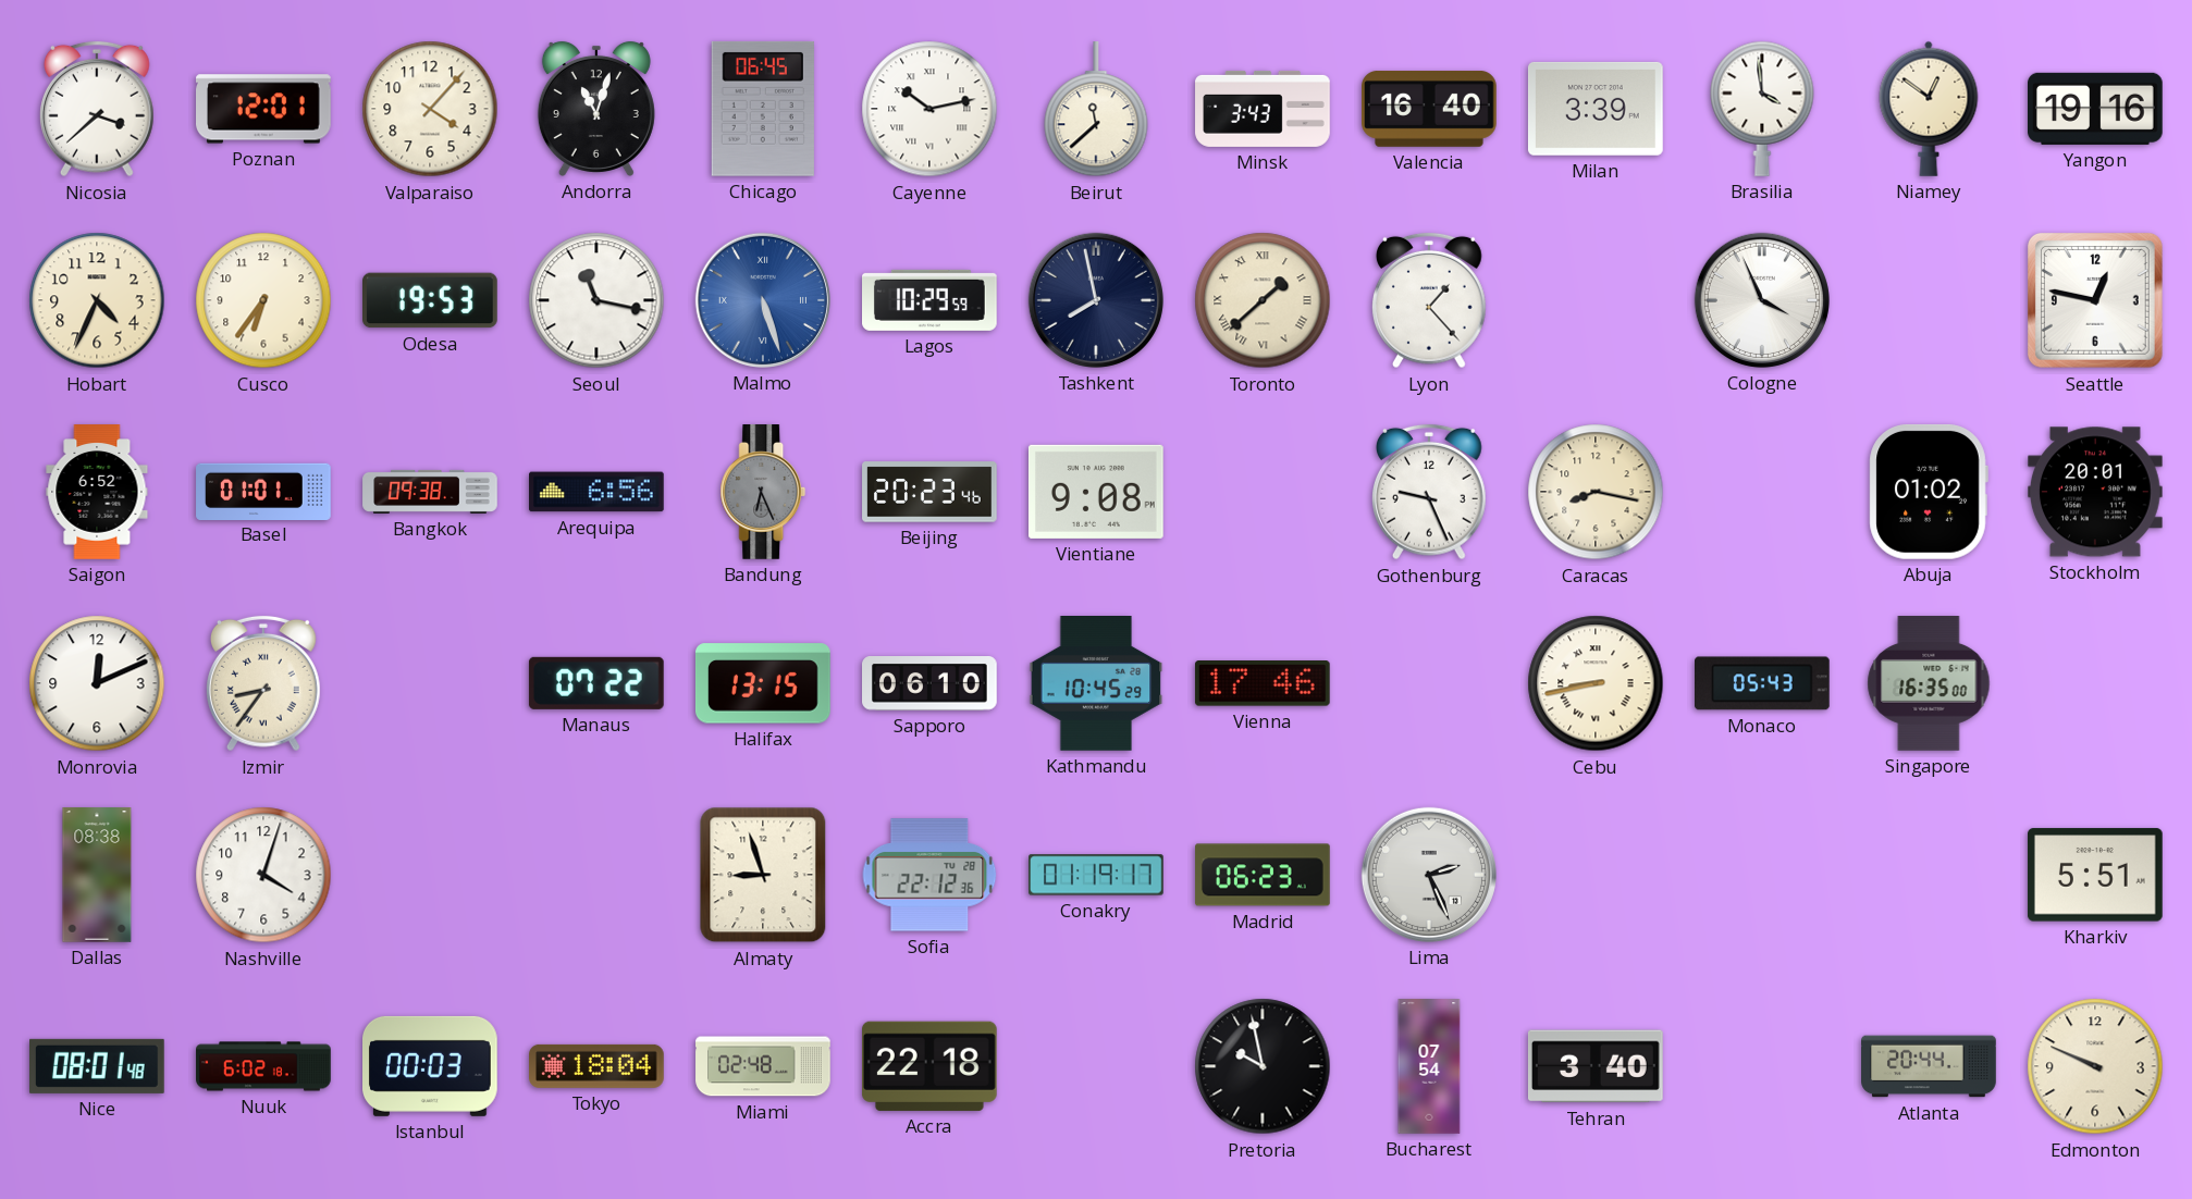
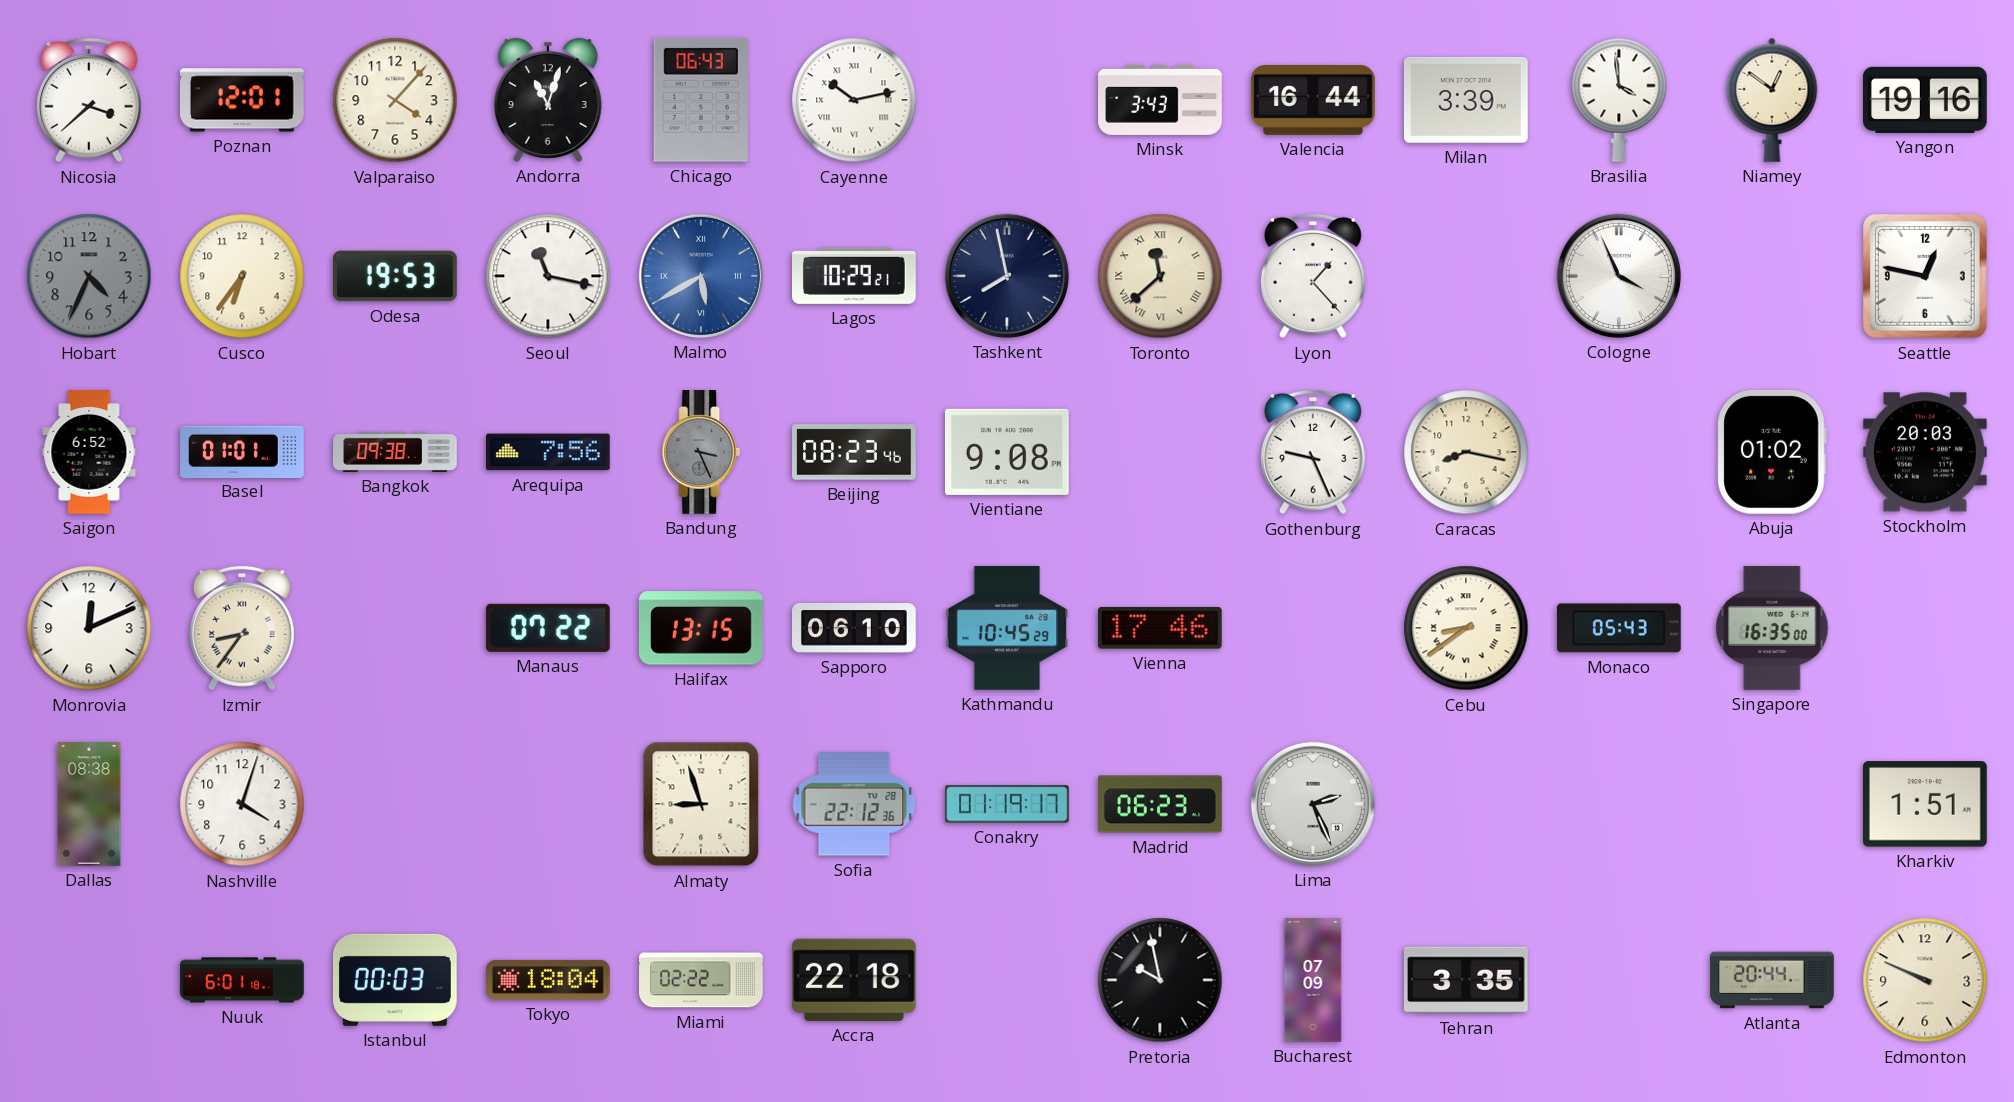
Chicago: 06:45 -> 06:43
Beirut: 11:38 -> none
Valencia: 16:40 -> 16:44
Hobart dial: cream -> grey
Malmo: 5:27 -> 5:40
Lagos: 10:29:59 -> 10:29:21
Toronto: 1:38 -> 11:38
Arequipa: 6:56 -> 7:56
Bandung: 6:26 -> 3:26
Beijing: 20:23 -> 08:23
Stockholm: 20:01 -> 20:03
Cebu: 8:43 -> 8:39
Kharkiv: 5:51 -> 1:51
Nice: 08:01 -> none
Nuuk: 6:02 -> 6:01
Miami: 02:48 -> 02:22
Bucharest: 07:54 -> 07:09
Tehran: 3:40 -> 3:35
